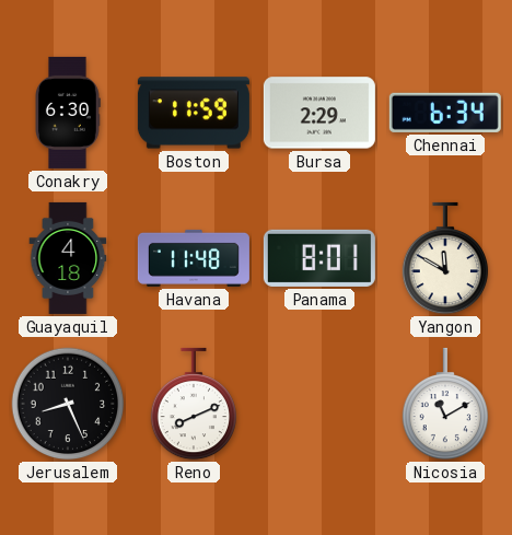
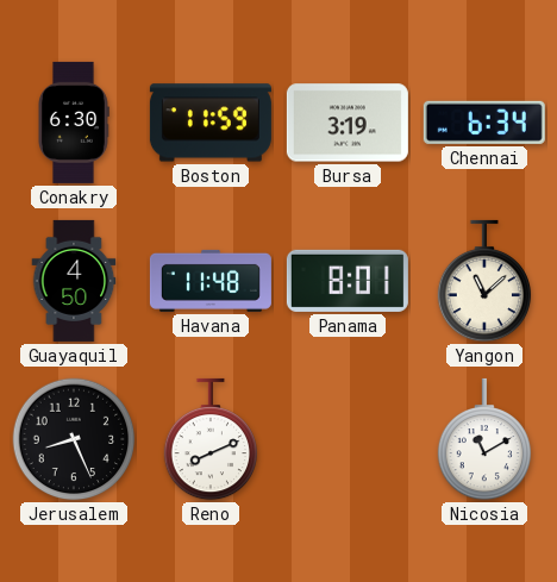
Bursa: 2:29 -> 3:19
Guayaquil: 4:18 -> 4:50
Yangon: 11:50 -> 11:08
